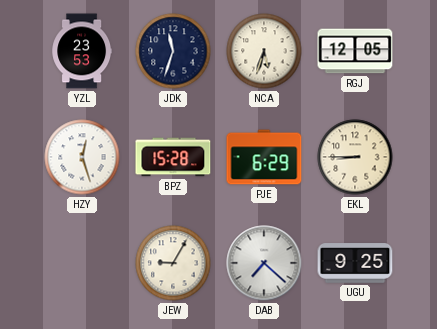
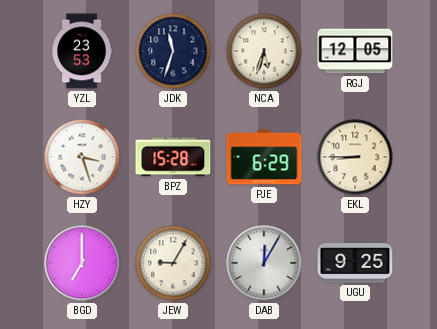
HZY: 12:27 -> 3:27
BGD: none -> 7:00
DAB: 7:22 -> 12:05
